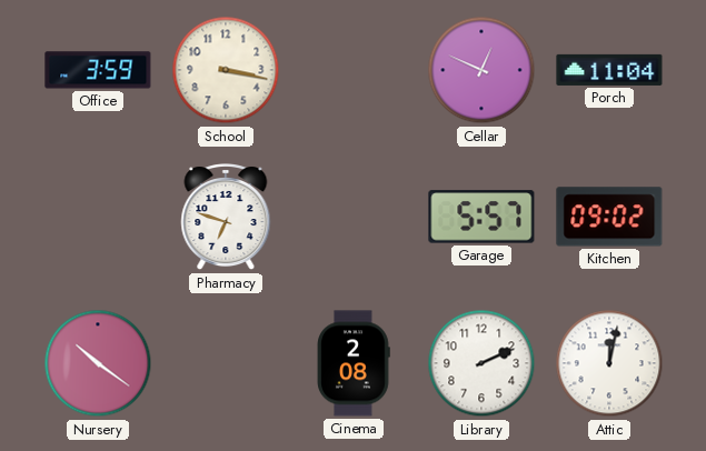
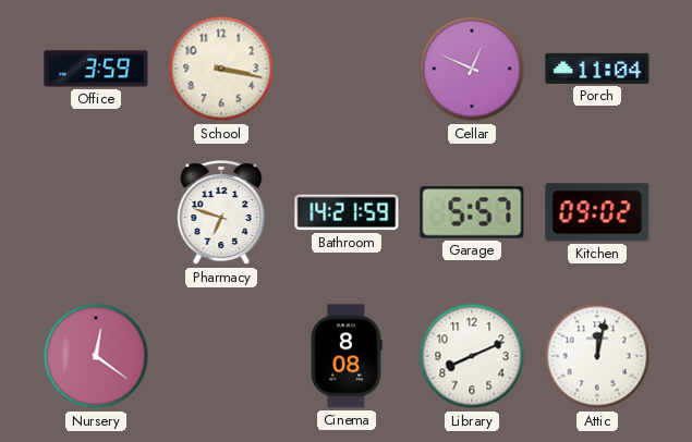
Bathroom: none -> 14:21
Nursery: 10:21 -> 12:21
Cinema: 2:08 -> 8:08
Library: 2:11 -> 8:11
